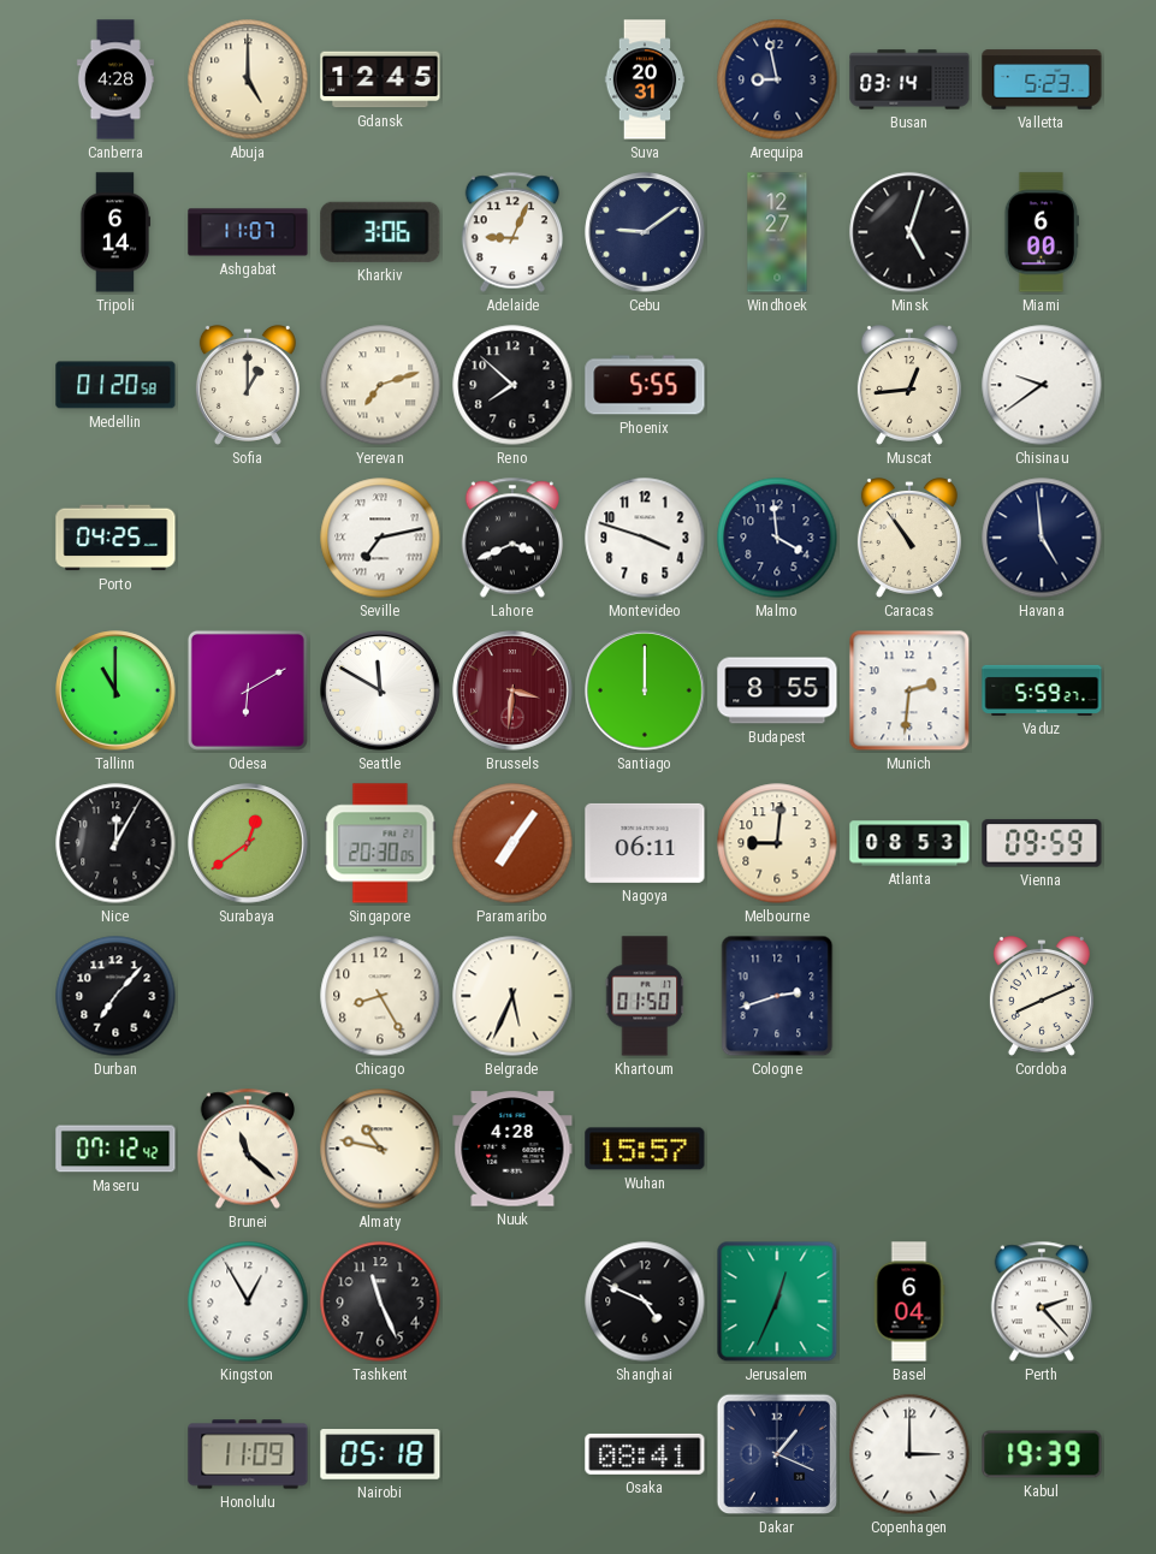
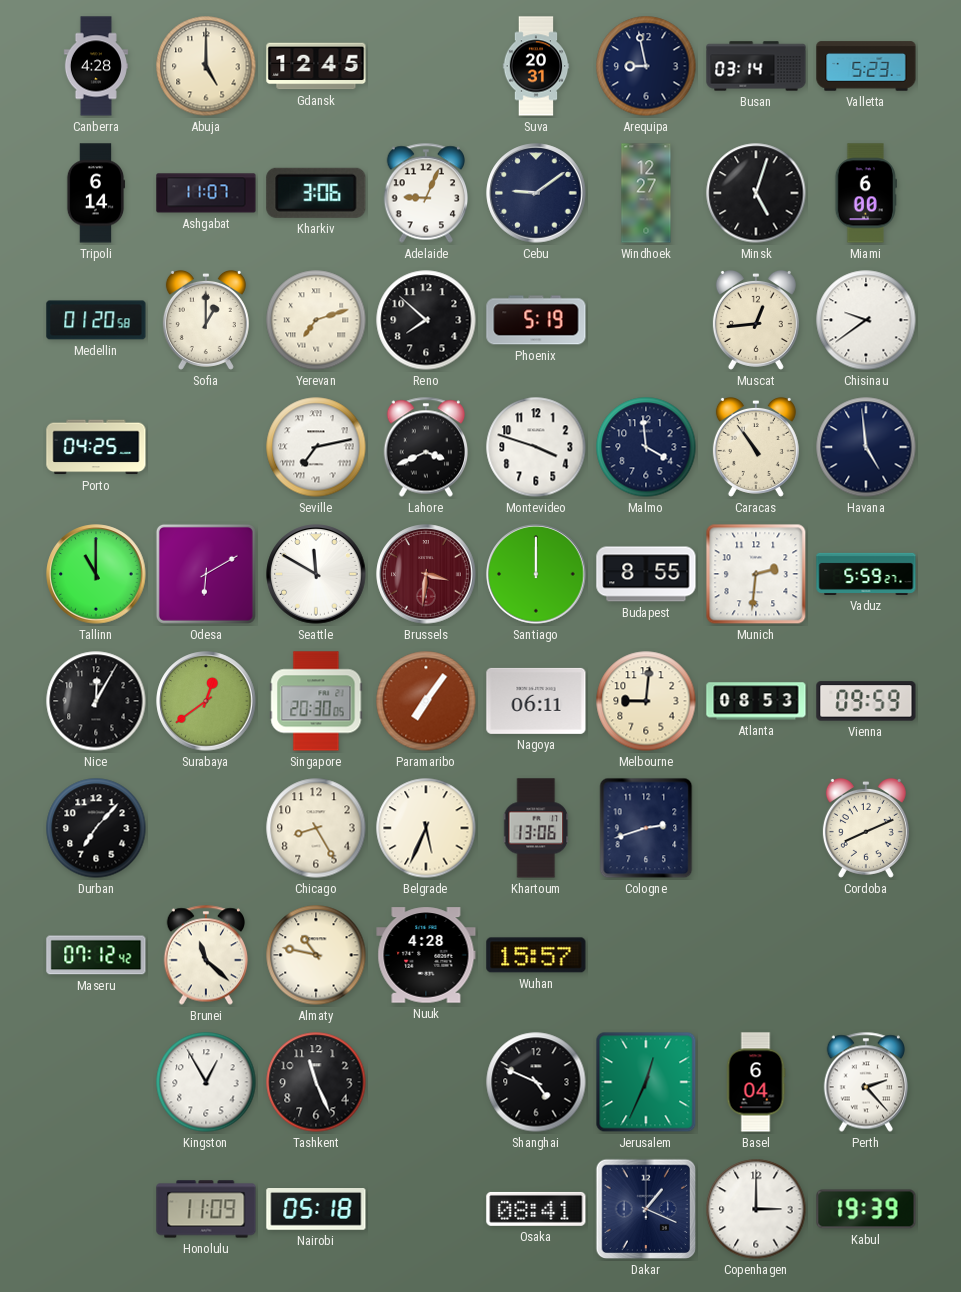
Phoenix: 5:55 -> 5:19
Khartoum: 01:50 -> 13:06
